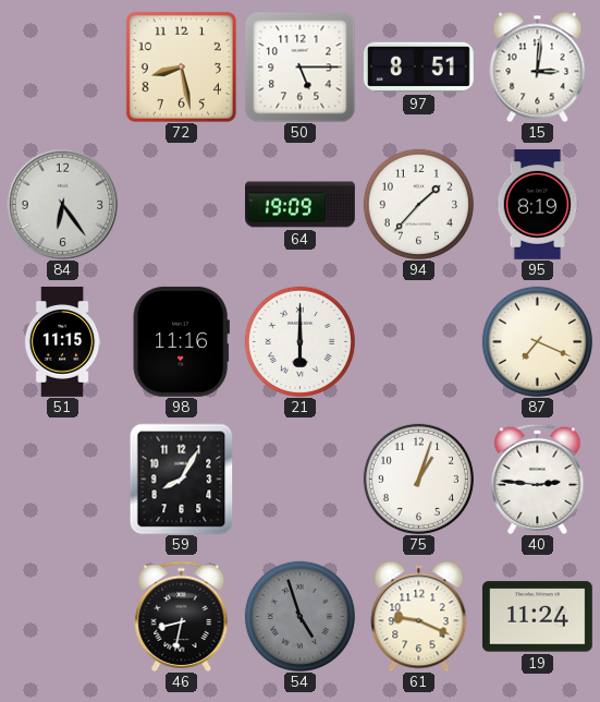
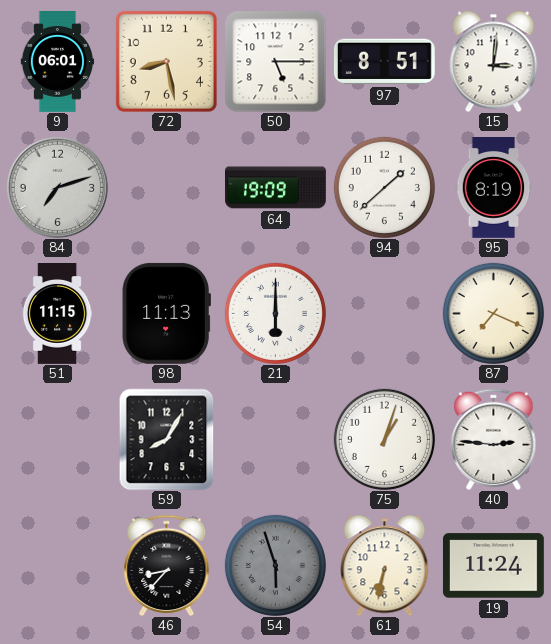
9: none -> 06:01
84: 6:24 -> 7:12
94: 1:37 -> 1:38
98: 11:16 -> 11:13
46: 8:32 -> 8:37
54: 4:57 -> 5:57
61: 9:19 -> 6:32
